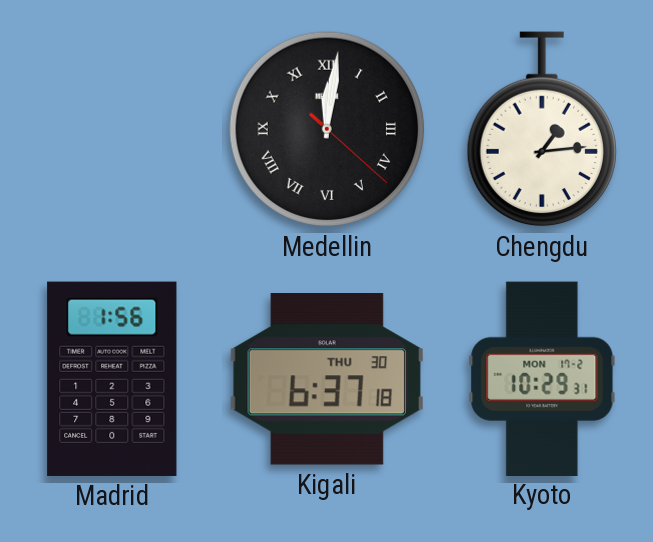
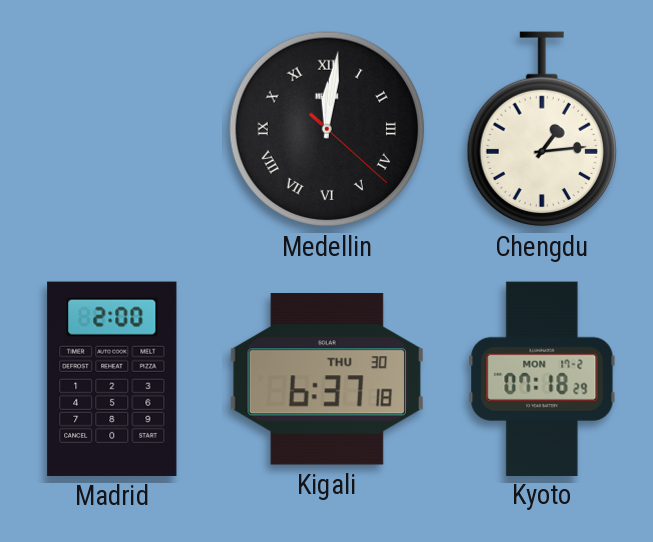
Madrid: 1:56 -> 2:00
Kyoto: 10:29 -> 07:18
